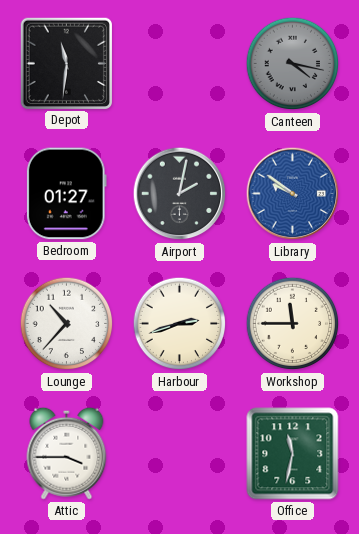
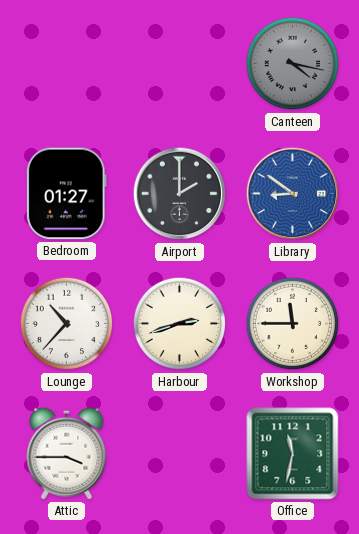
Depot: 11:31 -> none
Airport: 2:02 -> 2:00
Library: 9:51 -> 8:51
